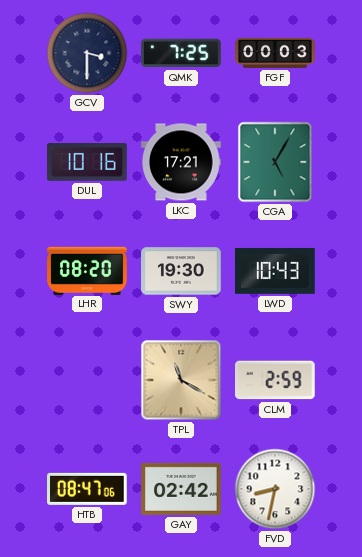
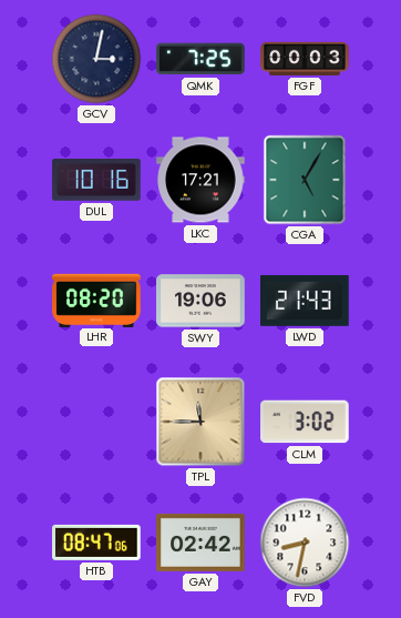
GCV: 3:30 -> 3:02
SWY: 19:30 -> 19:06
LWD: 10:43 -> 21:43
TPL: 11:20 -> 11:45
CLM: 2:59 -> 3:02
